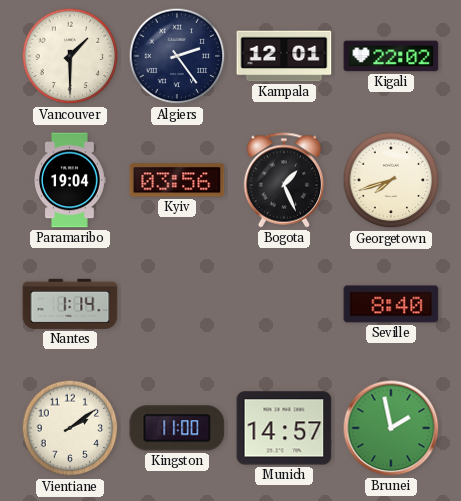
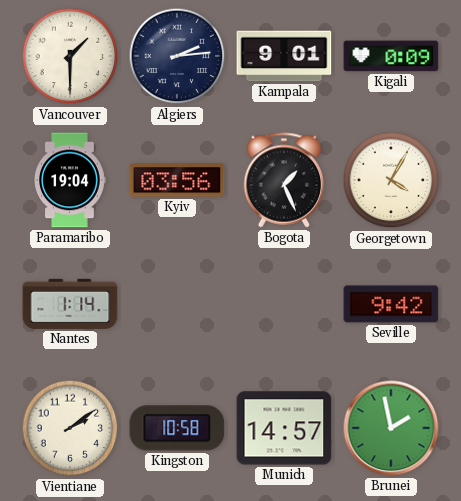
Algiers: 2:24 -> 2:14
Kampala: 12:01 -> 9:01
Kigali: 22:02 -> 0:09
Georgetown: 7:42 -> 4:05
Seville: 8:40 -> 9:42
Kingston: 11:00 -> 10:58
